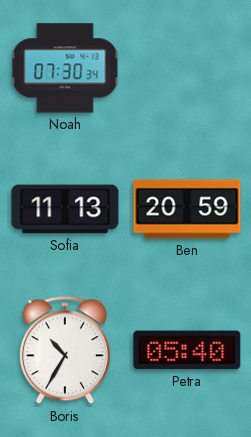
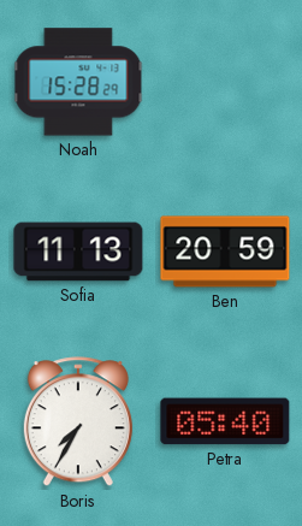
Noah: 07:30 -> 15:28
Boris: 10:35 -> 7:35
